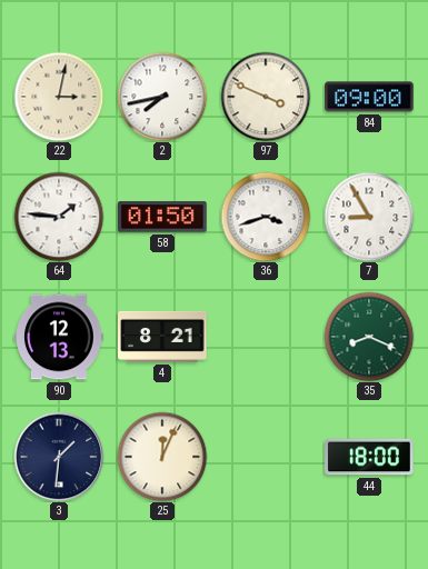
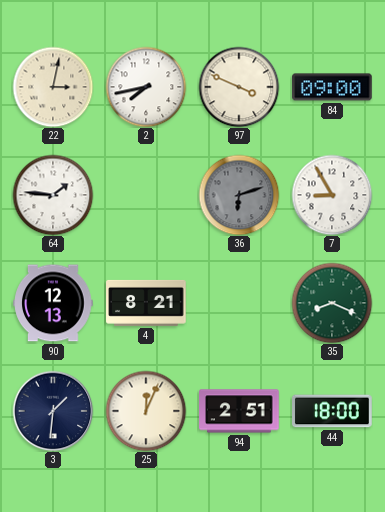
58: 01:50 -> none
36: 3:42 -> 6:12
36 dial: white -> grey
94: none -> 2:51
